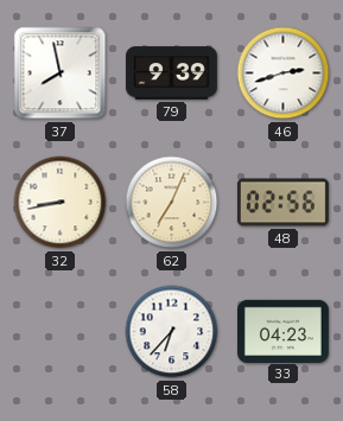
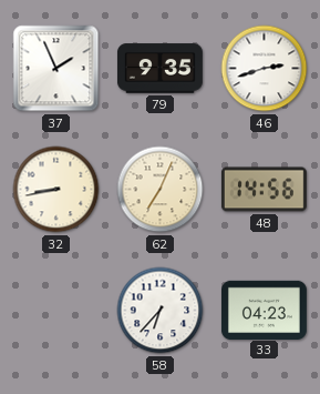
37: 7:58 -> 1:56
79: 9:39 -> 9:35
48: 02:56 -> 14:56
